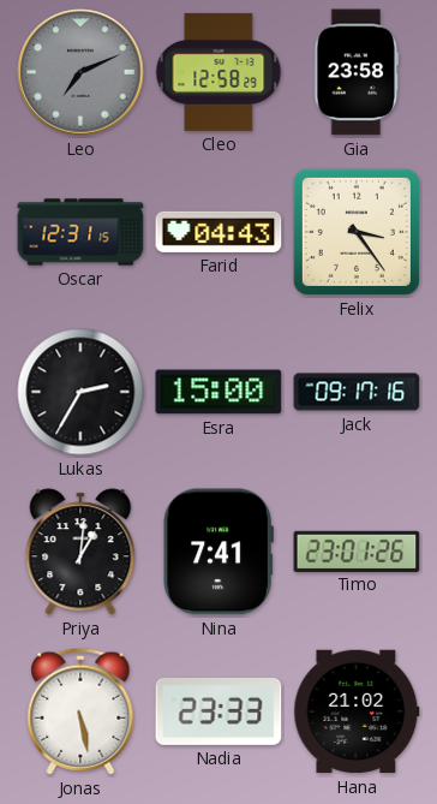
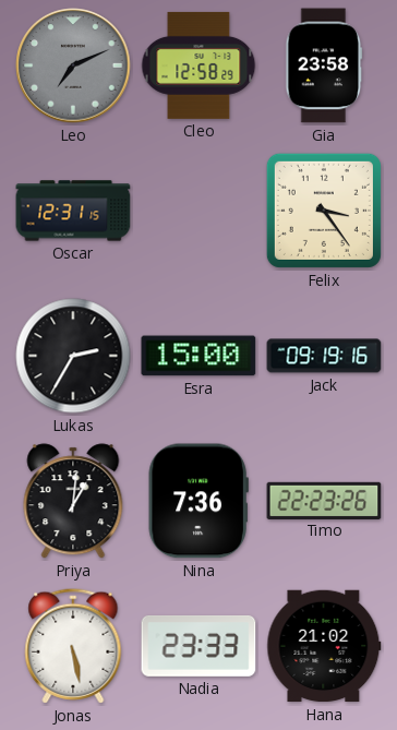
Farid: 04:43 -> none
Jack: 09:17 -> 09:19
Nina: 7:41 -> 7:36
Timo: 23:01 -> 22:23
